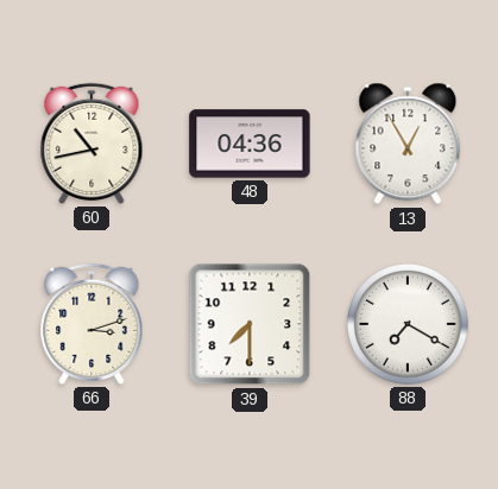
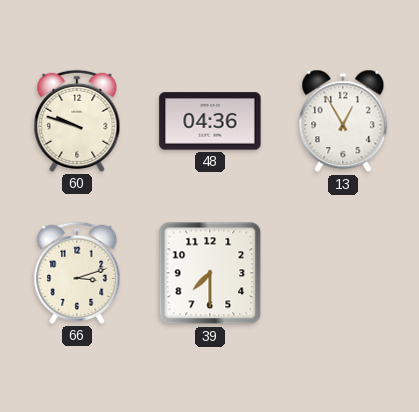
60: 10:43 -> 9:48
88: 7:20 -> none
